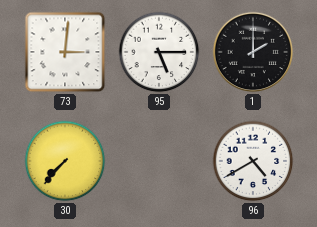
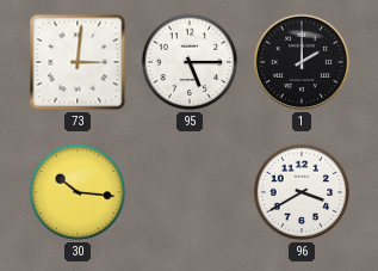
30: 7:37 -> 10:16
96: 4:40 -> 3:40
